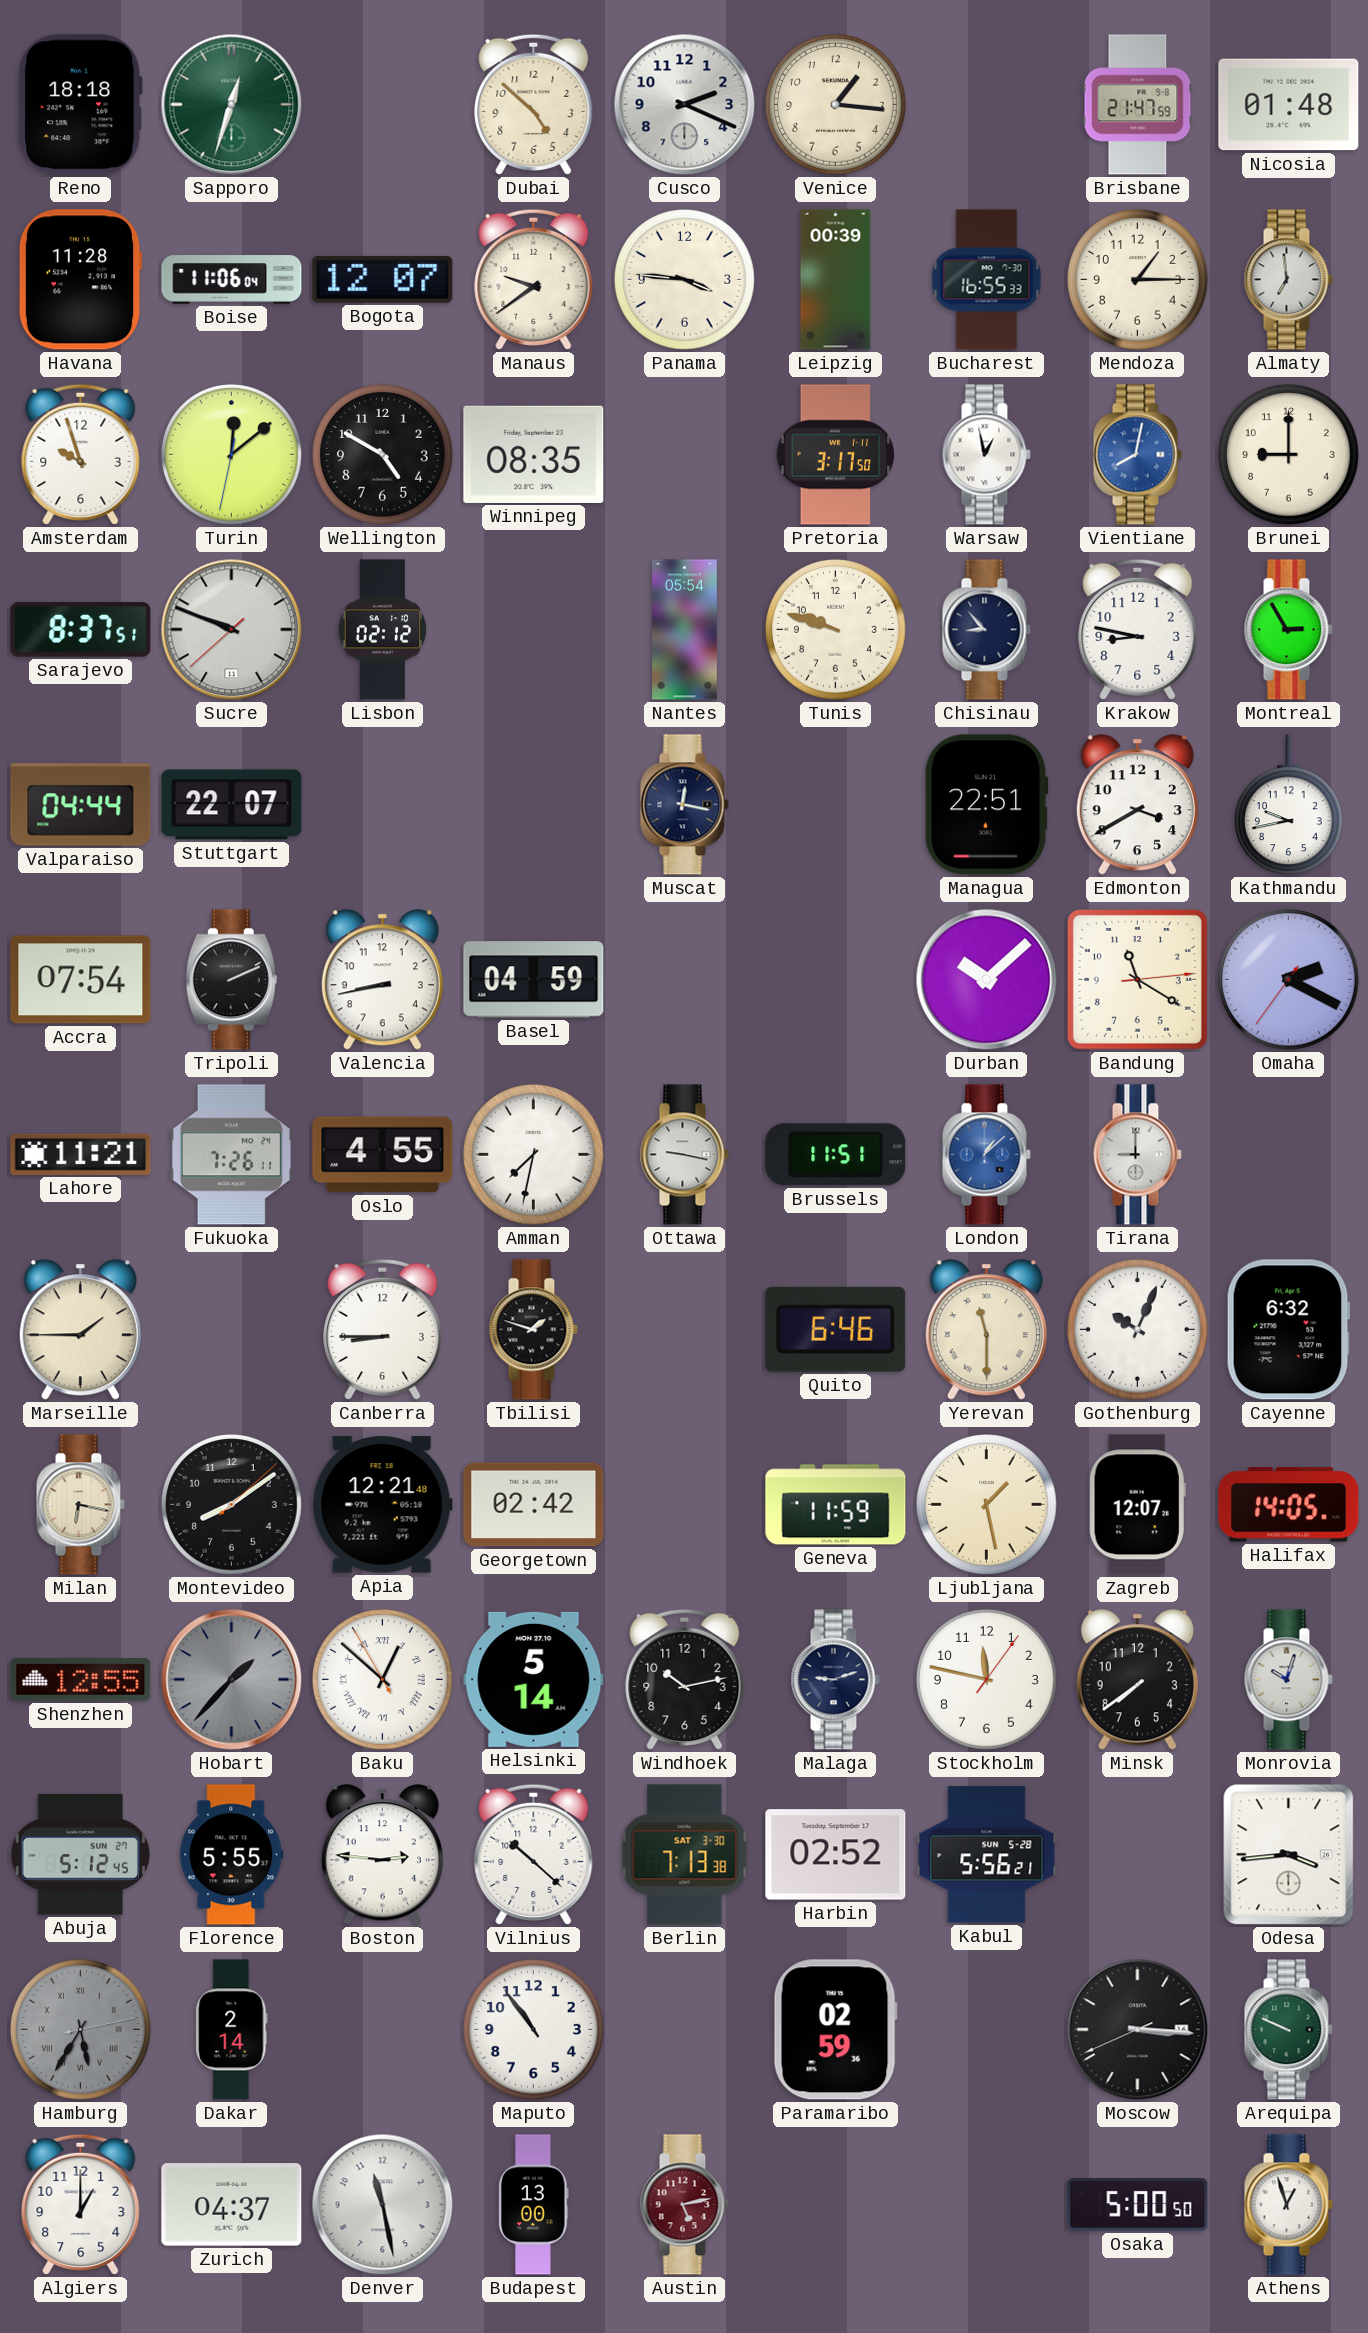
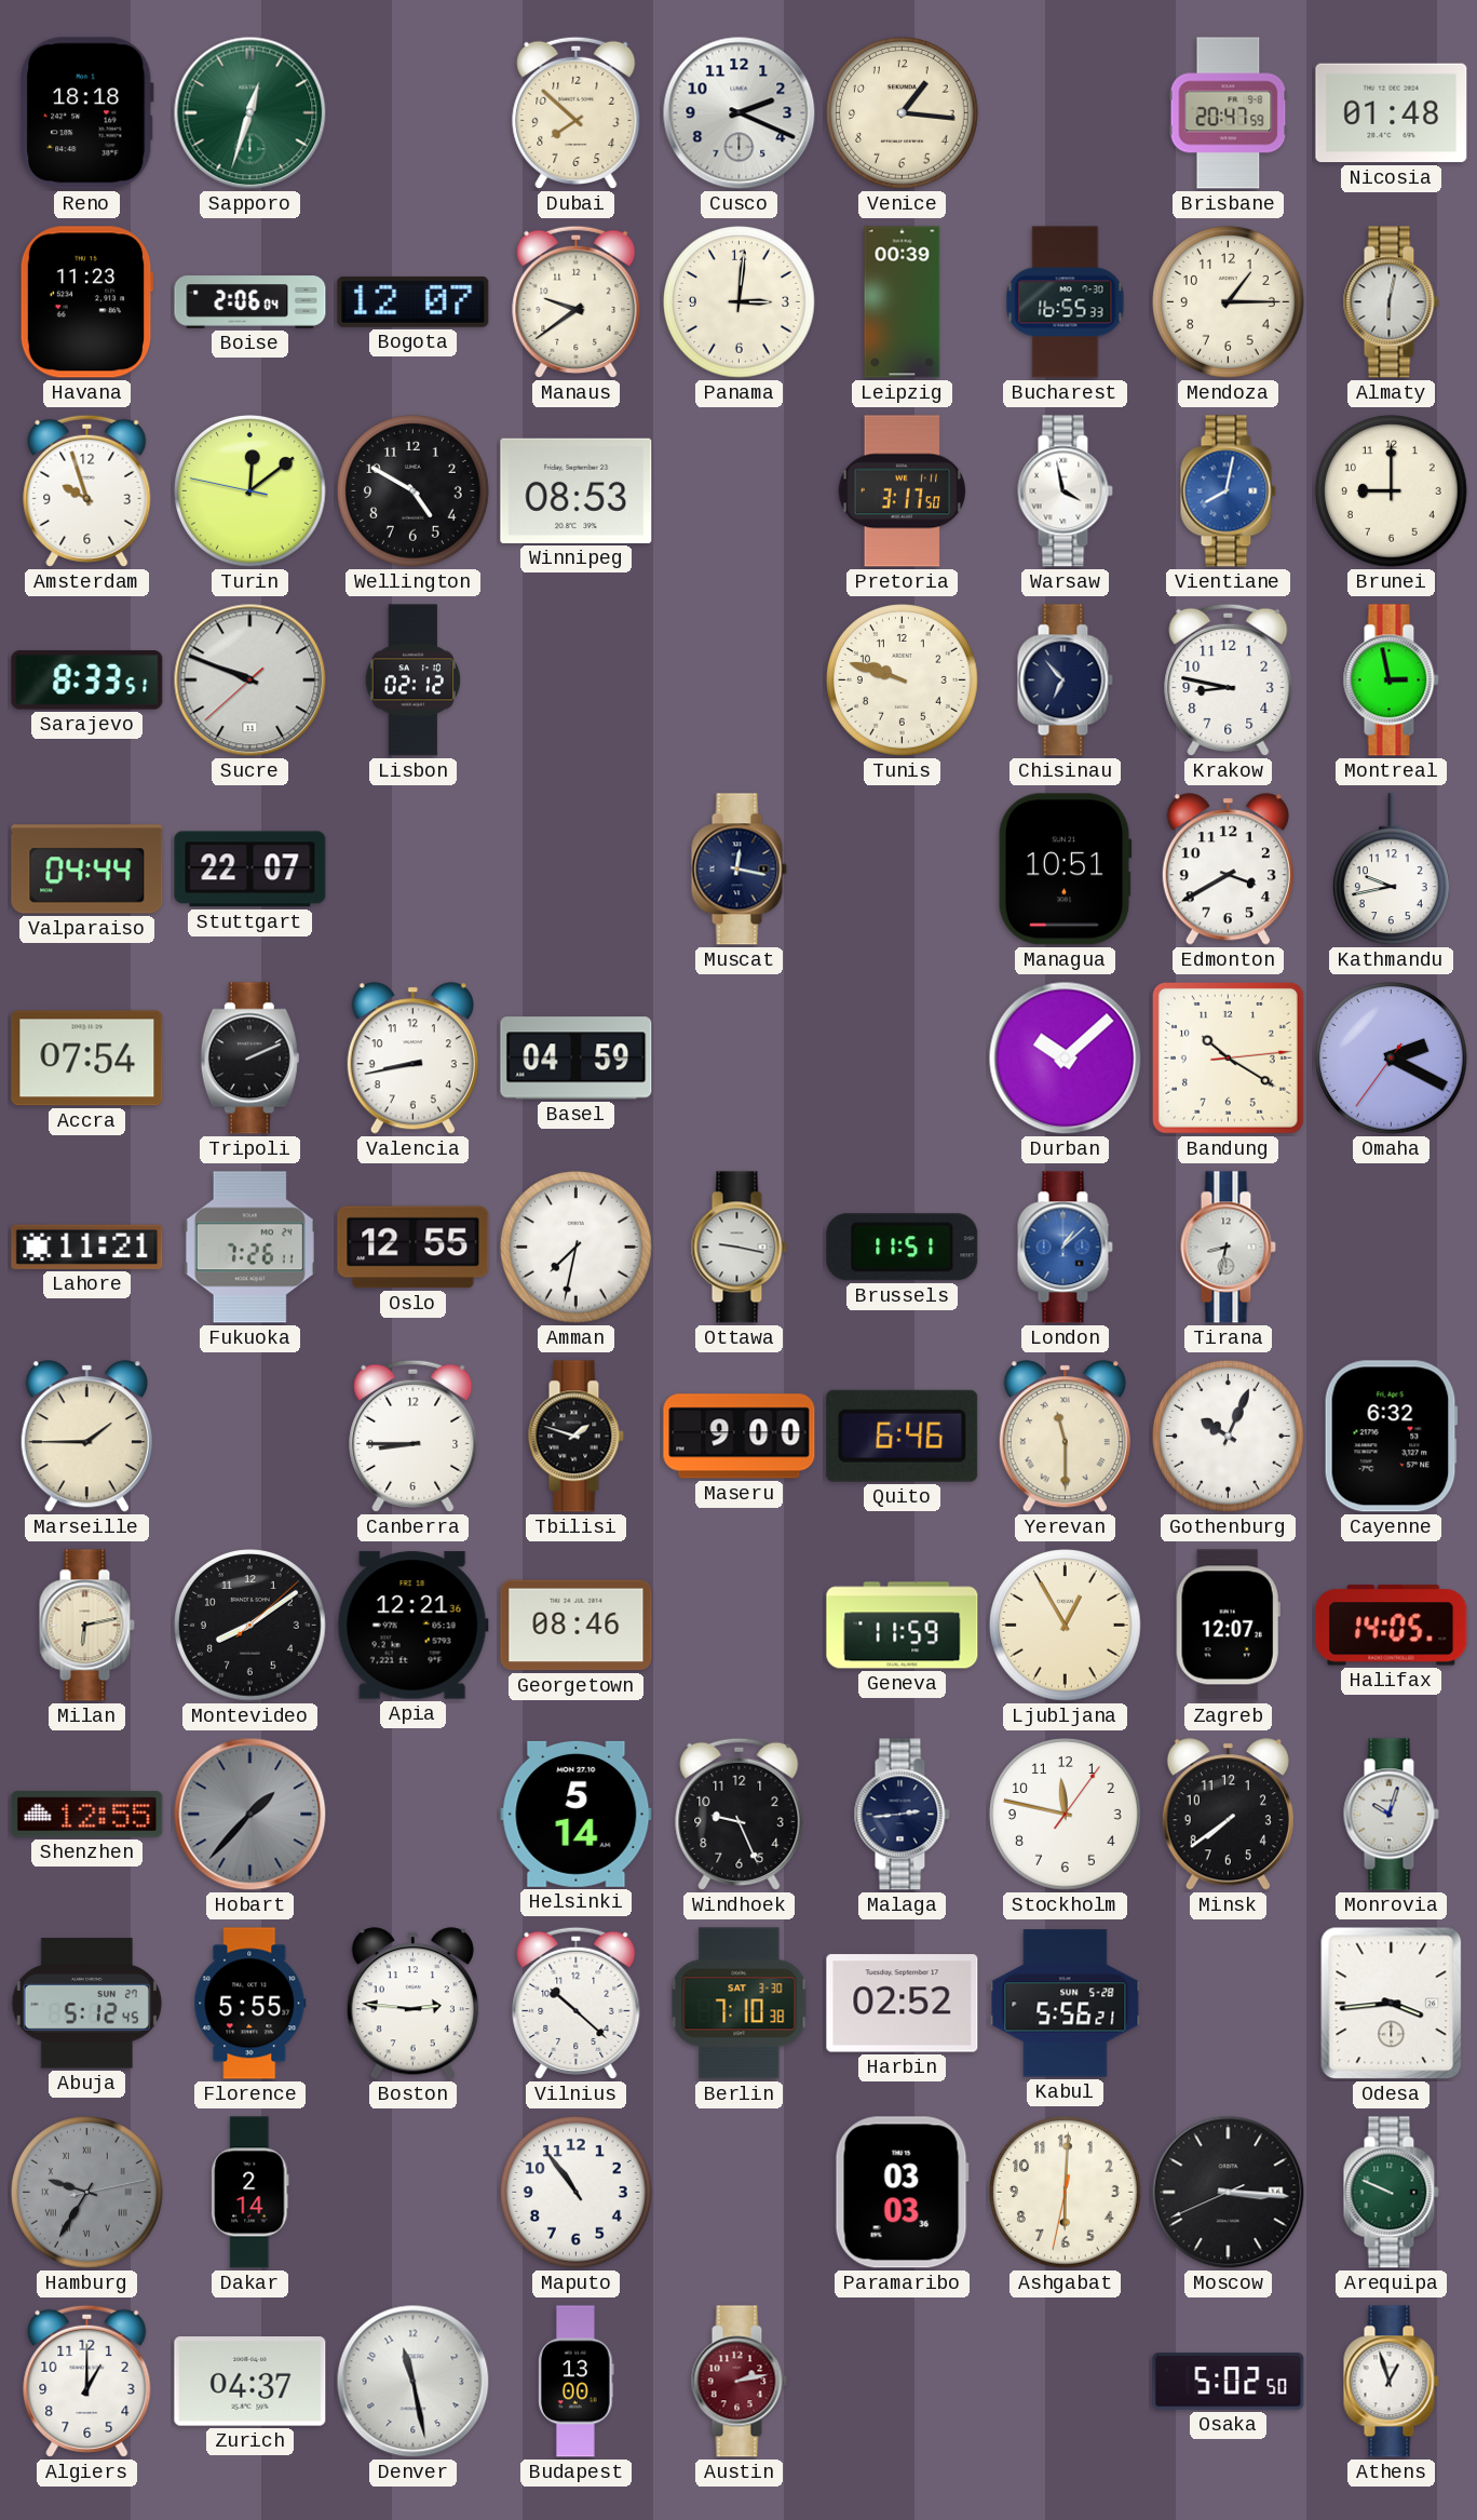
Dubai: 4:52 -> 7:52
Brisbane: 21:47 -> 20:47
Havana: 11:28 -> 11:23
Boise: 11:06 -> 2:06
Panama: 3:46 -> 3:01
Almaty: 6:59 -> 6:02
Turin: 12:08:32 -> 12:08:47
Winnipeg: 08:35 -> 08:53
Warsaw: 12:58 -> 3:58
Sarajevo: 8:37 -> 8:33
Nantes: 05:54 -> none
Chisinau: 8:53 -> 6:53
Montreal: 2:55 -> 2:58
Managua: 22:51 -> 10:51
Bandung: 11:20 -> 10:20
Oslo: 4:55 -> 12:55
Tirana: 9:00 -> 8:32
Maseru: none -> 9:00
Milan: 6:17 -> 6:13
Apia: 12:21:48 -> 12:21:36
Georgetown: 02:42 -> 08:46
Ljubljana: 1:28 -> 12:55
Baku: 12:51 -> none
Windhoek: 10:13 -> 9:26
Malaga: 9:12 -> 2:44
Berlin: 7:13 -> 7:10
Hamburg: 5:35 -> 9:35
Paramaribo: 02:59 -> 03:03
Ashgabat: none -> 6:00
Austin: 5:13 -> 2:13
Osaka: 5:00 -> 5:02
